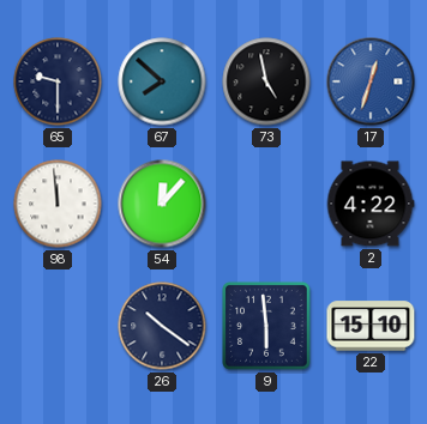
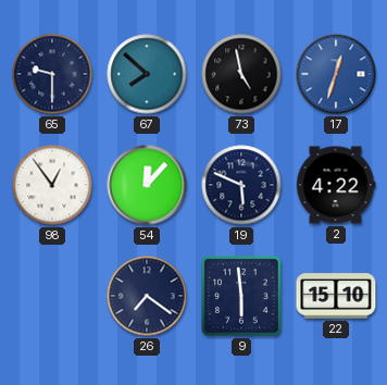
98: 11:59 -> 12:54
19: none -> 5:49
26: 10:21 -> 7:21
